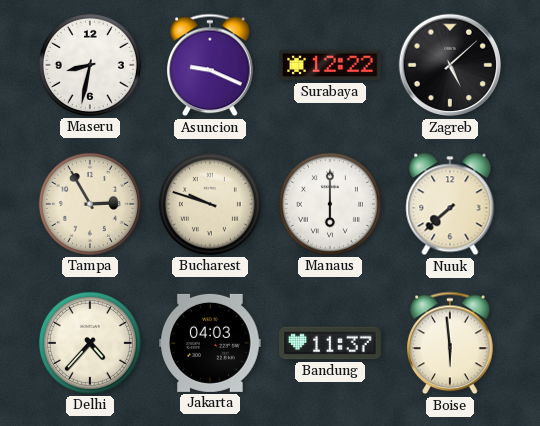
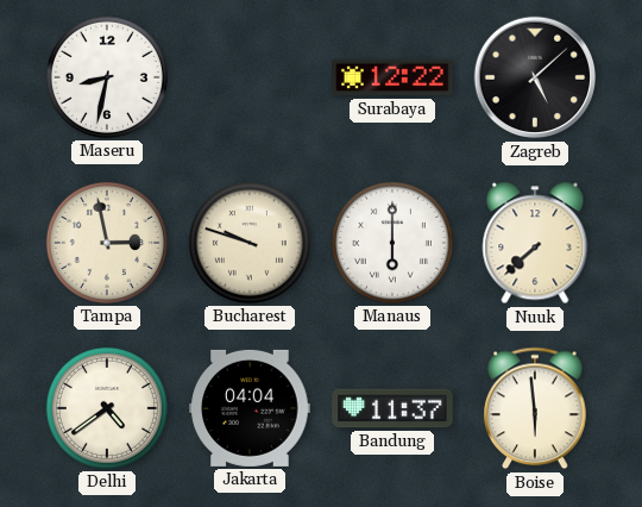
Asuncion: 9:19 -> none
Tampa: 2:55 -> 2:58
Delhi: 4:37 -> 4:39
Jakarta: 04:03 -> 04:04
